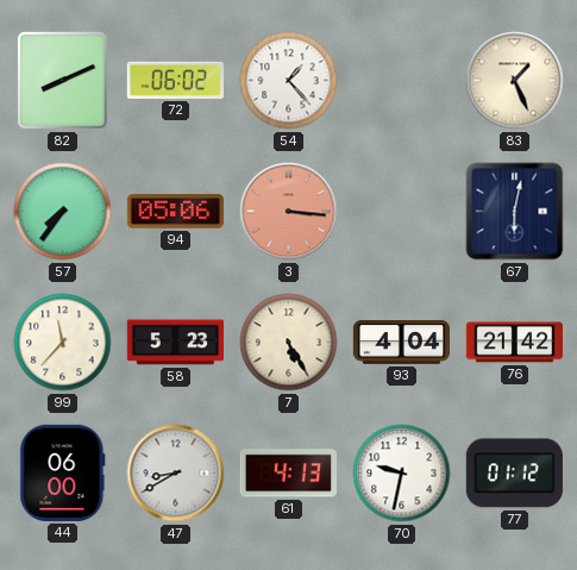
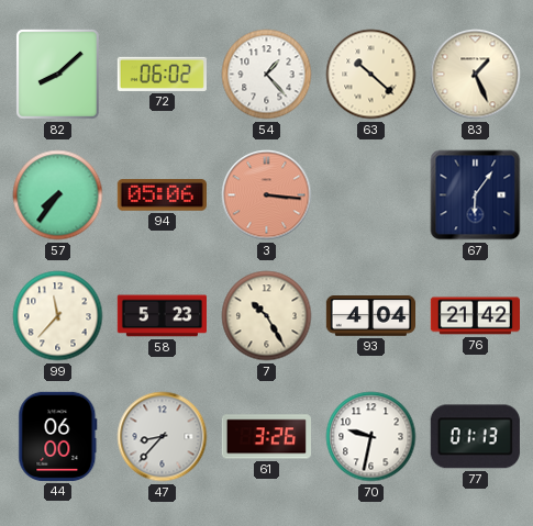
82: 8:11 -> 8:08
63: none -> 10:22
67: 6:02 -> 6:06
7: 5:25 -> 10:25
47: 8:40 -> 8:37
61: 4:13 -> 3:26
77: 01:12 -> 01:13
